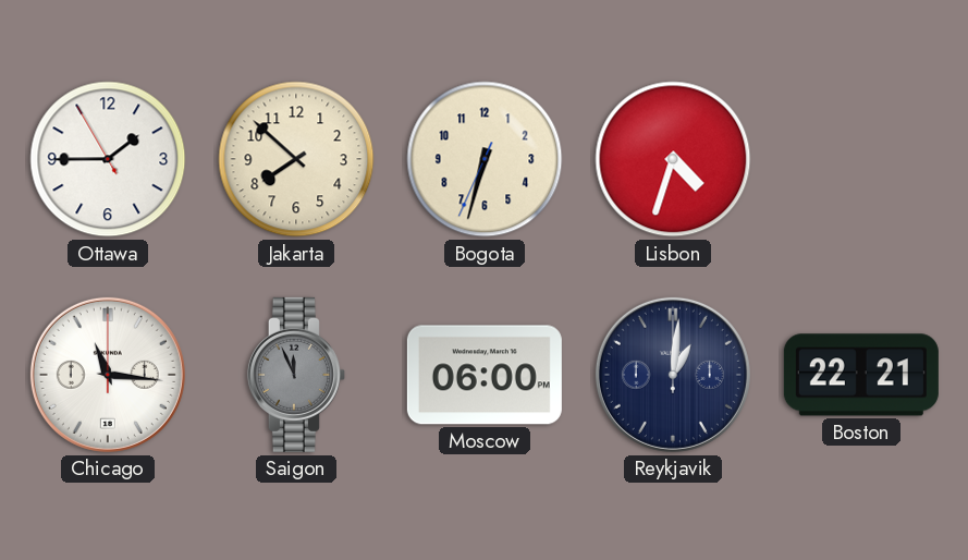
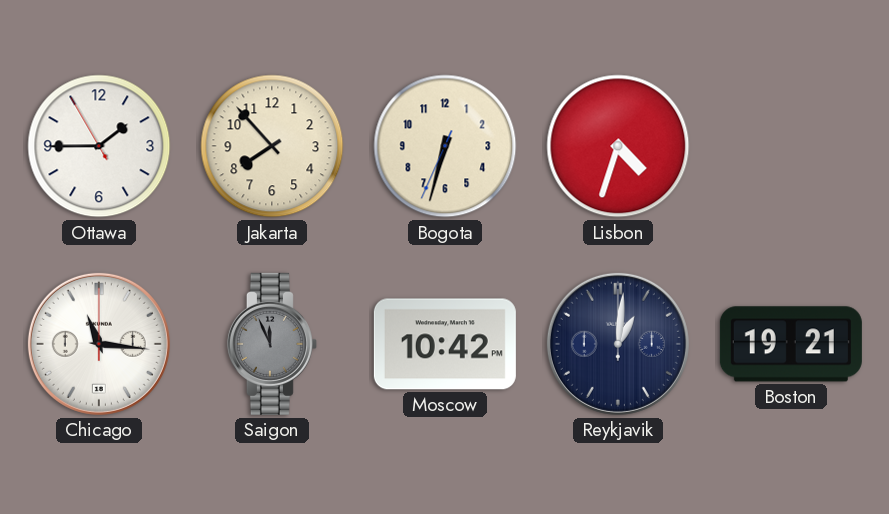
Jakarta: 7:52 -> 7:53
Moscow: 06:00 -> 10:42
Boston: 22:21 -> 19:21
